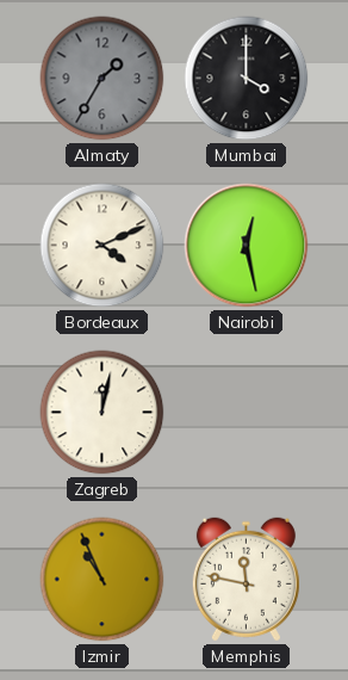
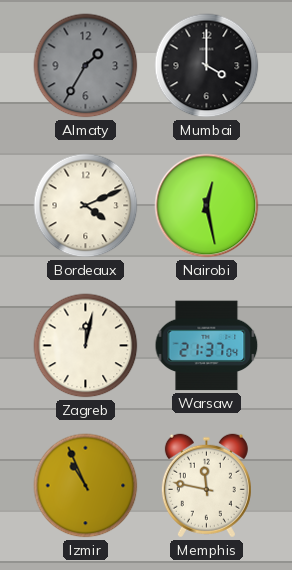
Warsaw: none -> 21:37
